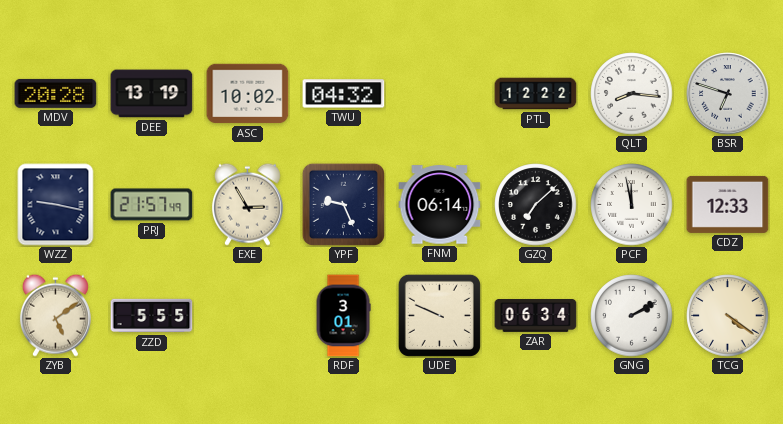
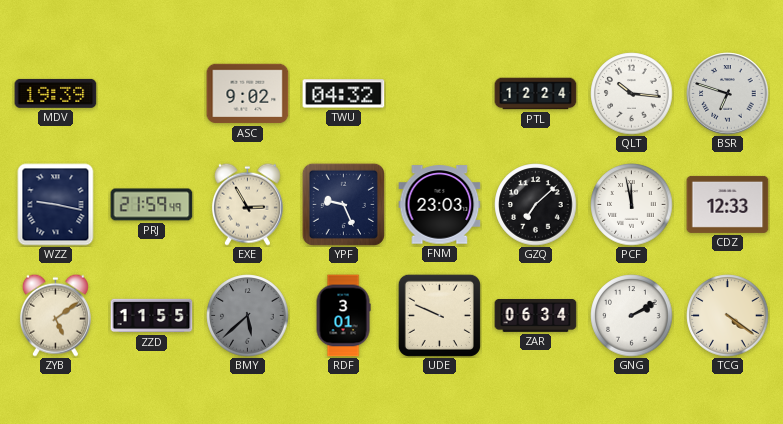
MDV: 20:28 -> 19:39
DEE: 13:19 -> none
ASC: 10:02 -> 9:02
PTL: 12:22 -> 12:24
QLT: 8:16 -> 10:16
PRJ: 21:57 -> 21:59
FNM: 06:14 -> 23:03
ZZD: 5:55 -> 11:55
BMY: none -> 5:38
